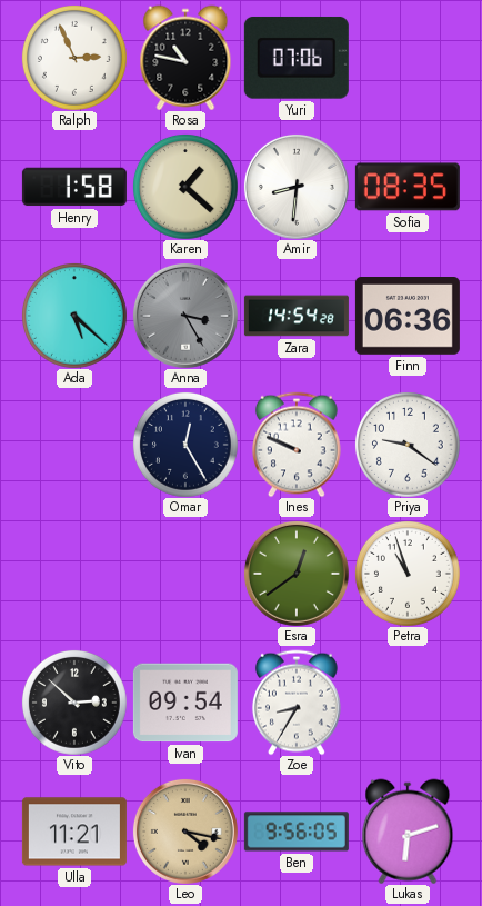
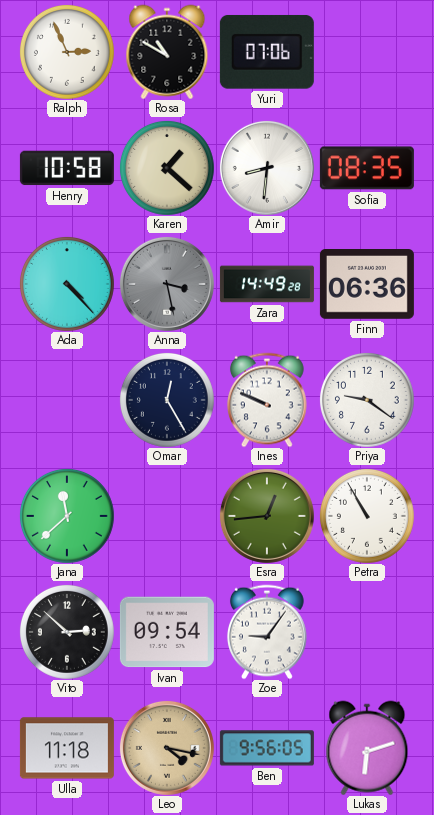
Rosa: 10:47 -> 10:50
Henry: 1:58 -> 10:58
Ada: 5:22 -> 4:23
Anna: 3:25 -> 3:28
Zara: 14:54 -> 14:49
Jana: none -> 11:38
Esra: 12:39 -> 12:44
Petra: 10:57 -> 10:55
Zoe: 8:35 -> 9:06
Ulla: 11:21 -> 11:18
